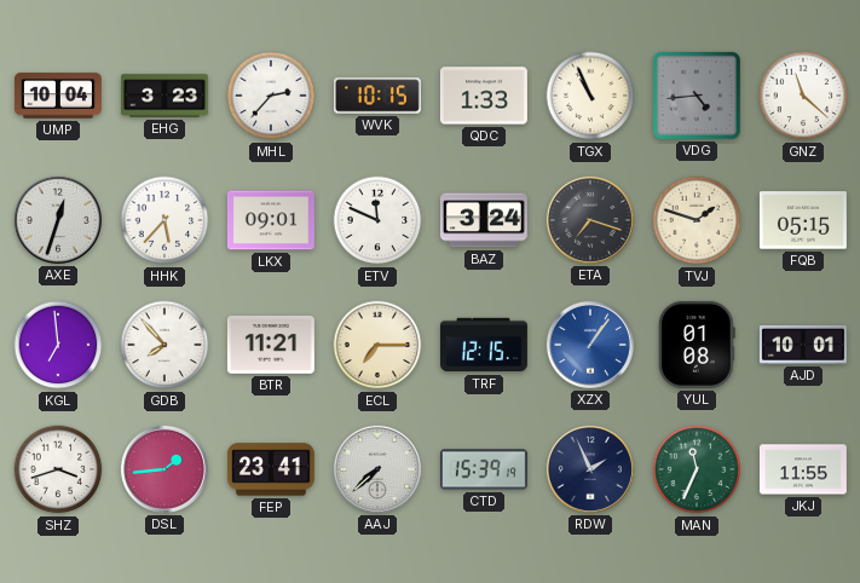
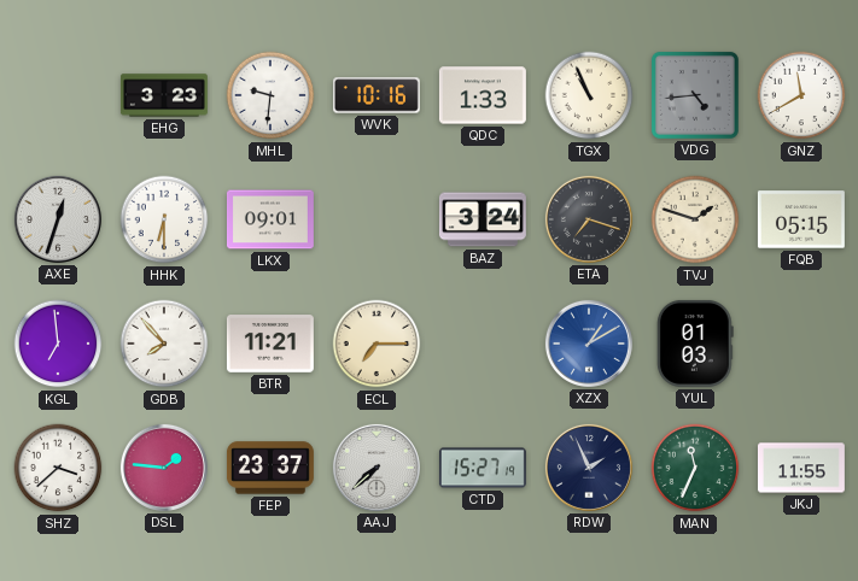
UMP: 10:04 -> none
MHL: 2:37 -> 9:31
WVK: 10:15 -> 10:16
GNZ: 11:22 -> 11:40
HHK: 5:37 -> 6:30
ETV: 11:49 -> none
TRF: 12:15 -> none
XZX: 1:06 -> 1:10
YUL: 01:08 -> 01:03
AJD: 10:01 -> none
SHZ: 3:42 -> 3:38
DSL: 1:44 -> 1:46
FEP: 23:41 -> 23:37
CTD: 15:39 -> 15:27
